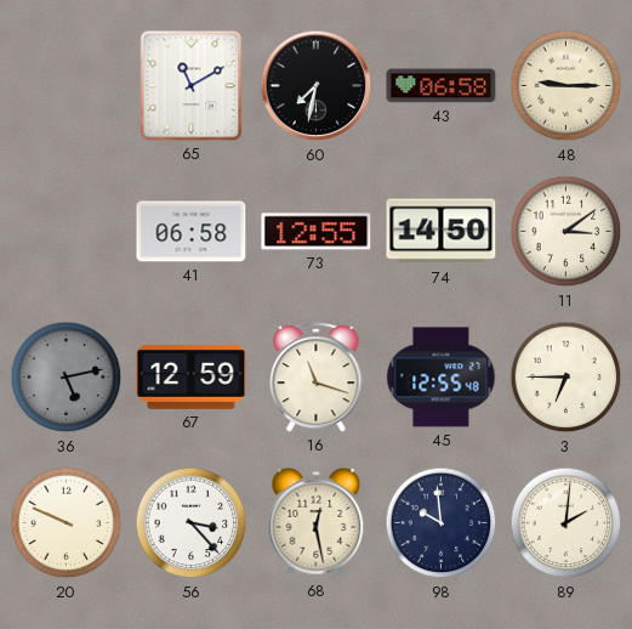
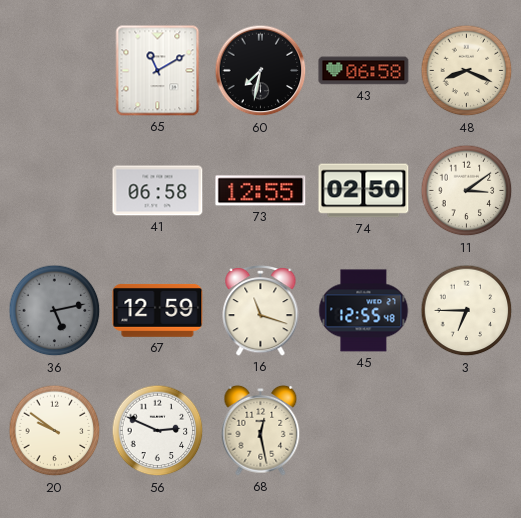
48: 9:15 -> 8:19
74: 14:50 -> 02:50
20: 9:49 -> 9:51
56: 3:23 -> 2:49
98: 9:59 -> none
89: 2:01 -> none
